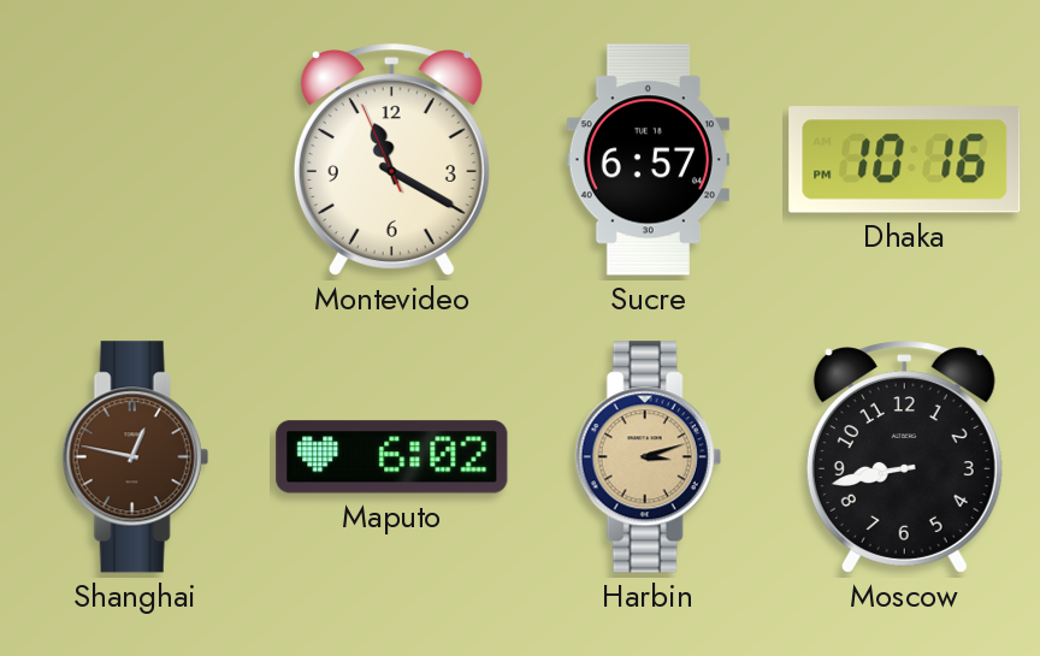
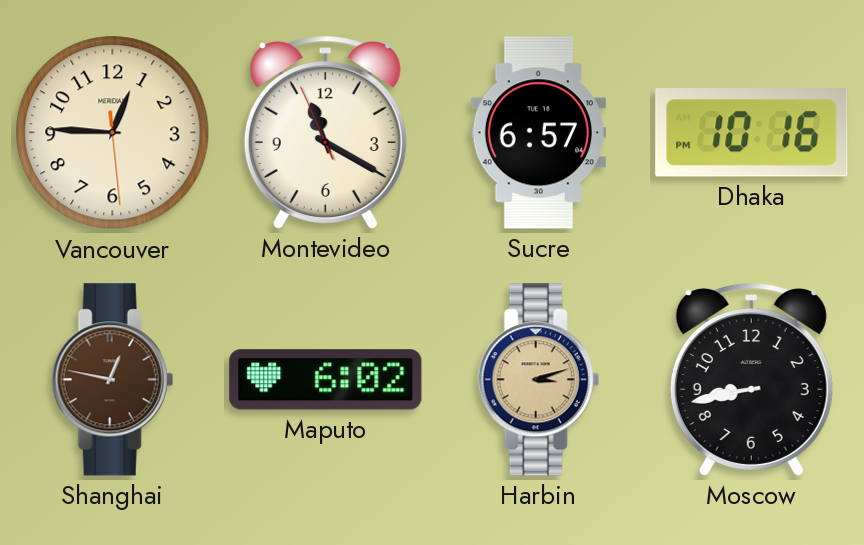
Vancouver: none -> 12:45
